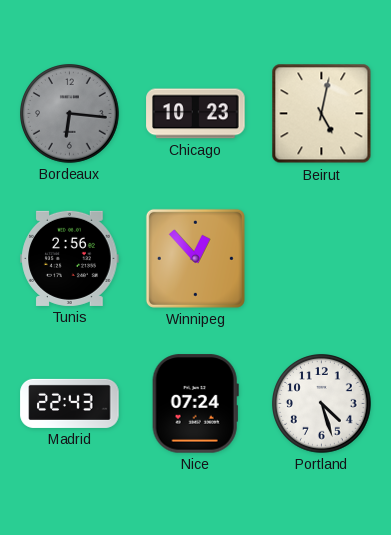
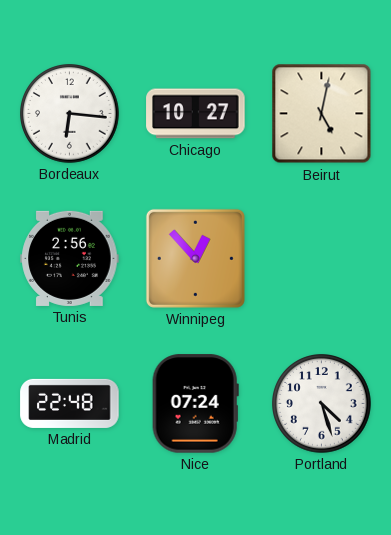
Bordeaux dial: grey -> white
Chicago: 10:23 -> 10:27
Madrid: 22:43 -> 22:48
